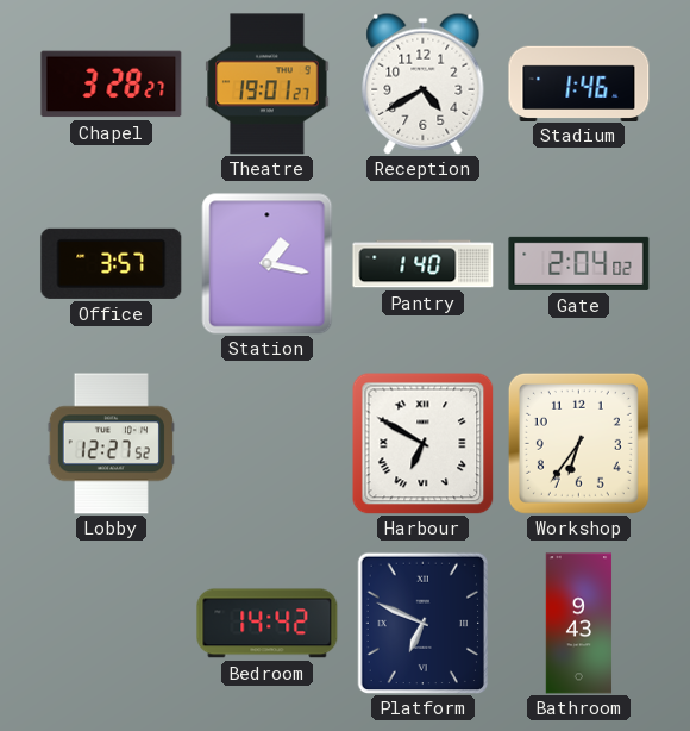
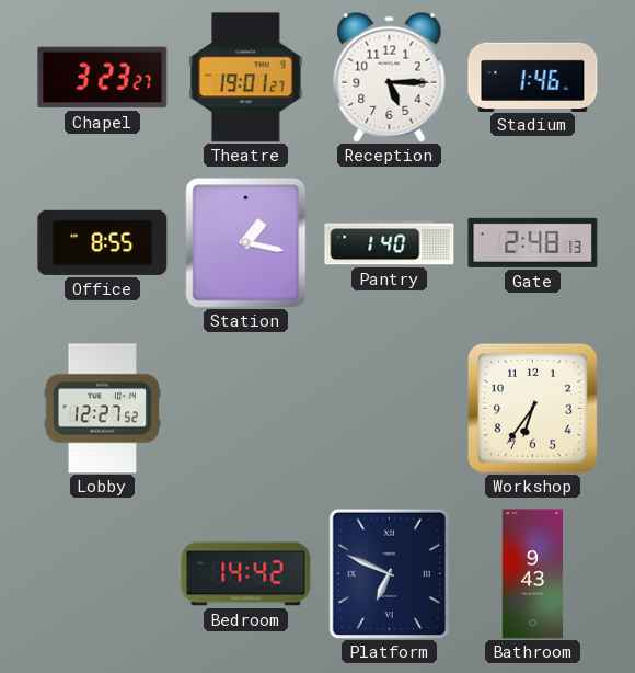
Chapel: 3:28 -> 3:23
Reception: 4:40 -> 5:15
Office: 3:57 -> 8:55
Gate: 2:04 -> 2:48
Harbour: 6:50 -> none
